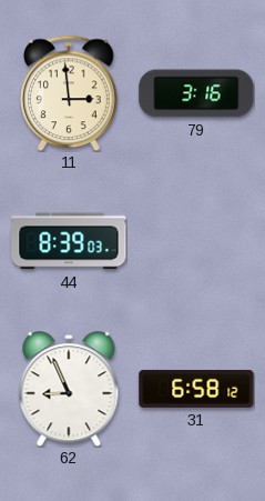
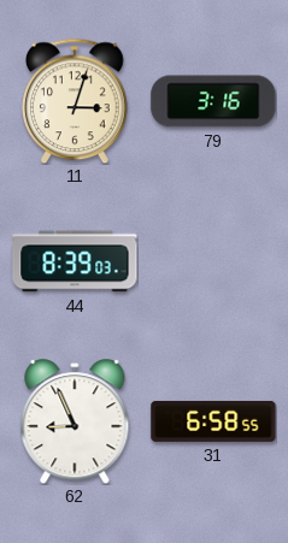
11: 2:59 -> 3:03
31: 6:58:12 -> 6:58:55
